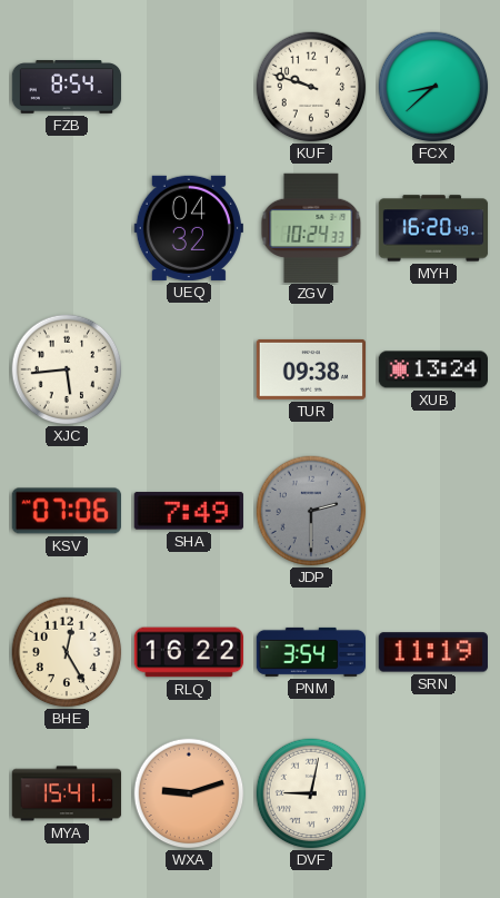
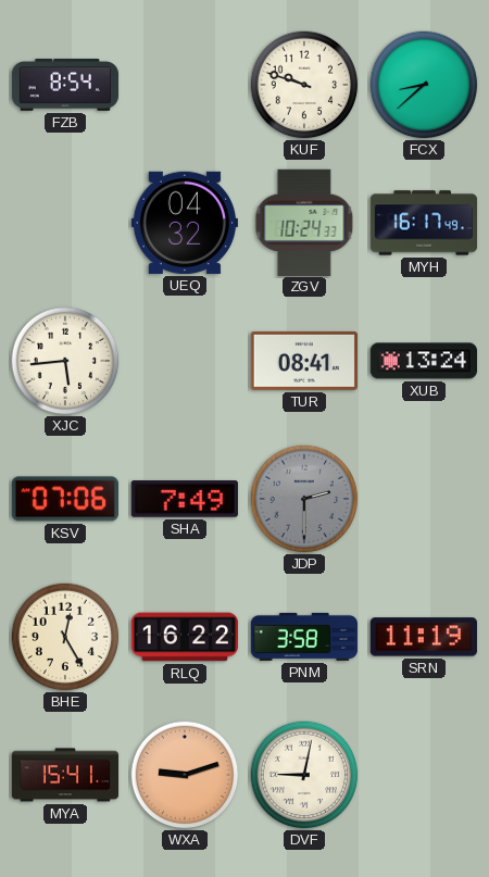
MYH: 16:20 -> 16:17
TUR: 09:38 -> 08:41
PNM: 3:54 -> 3:58
